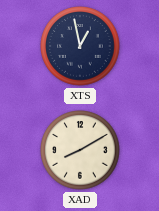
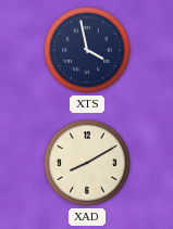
XTS: 12:58 -> 3:58
